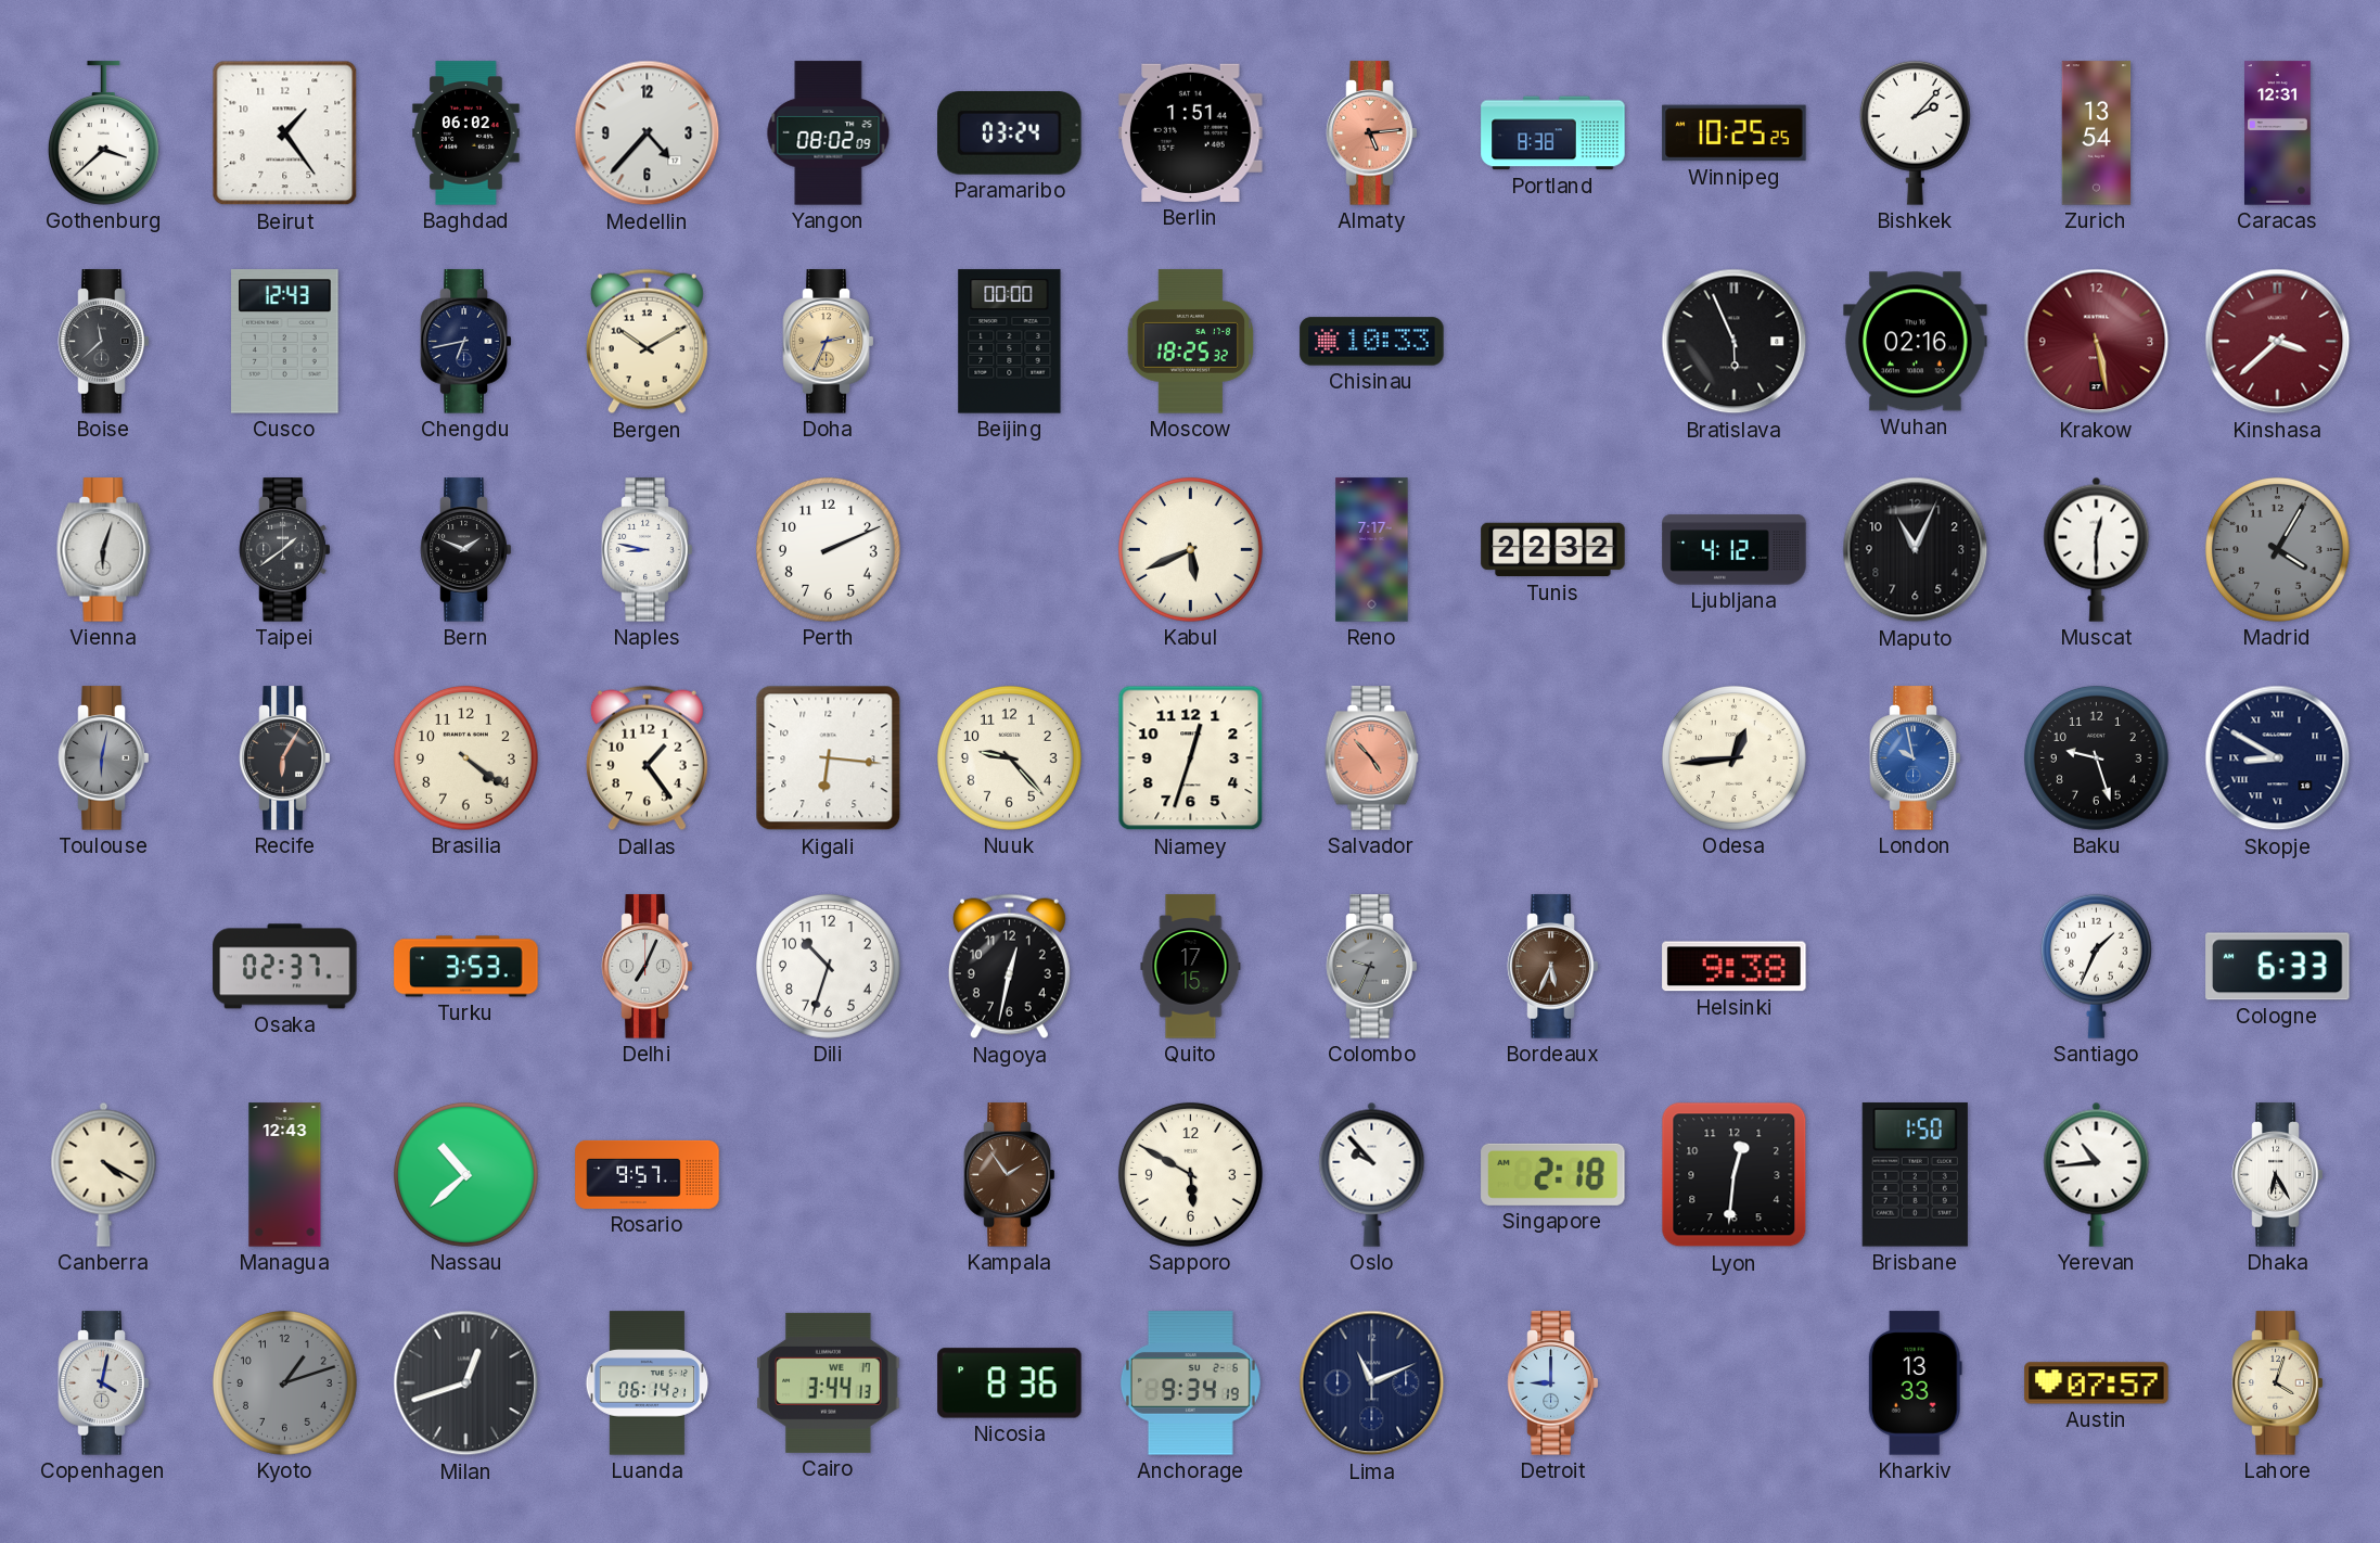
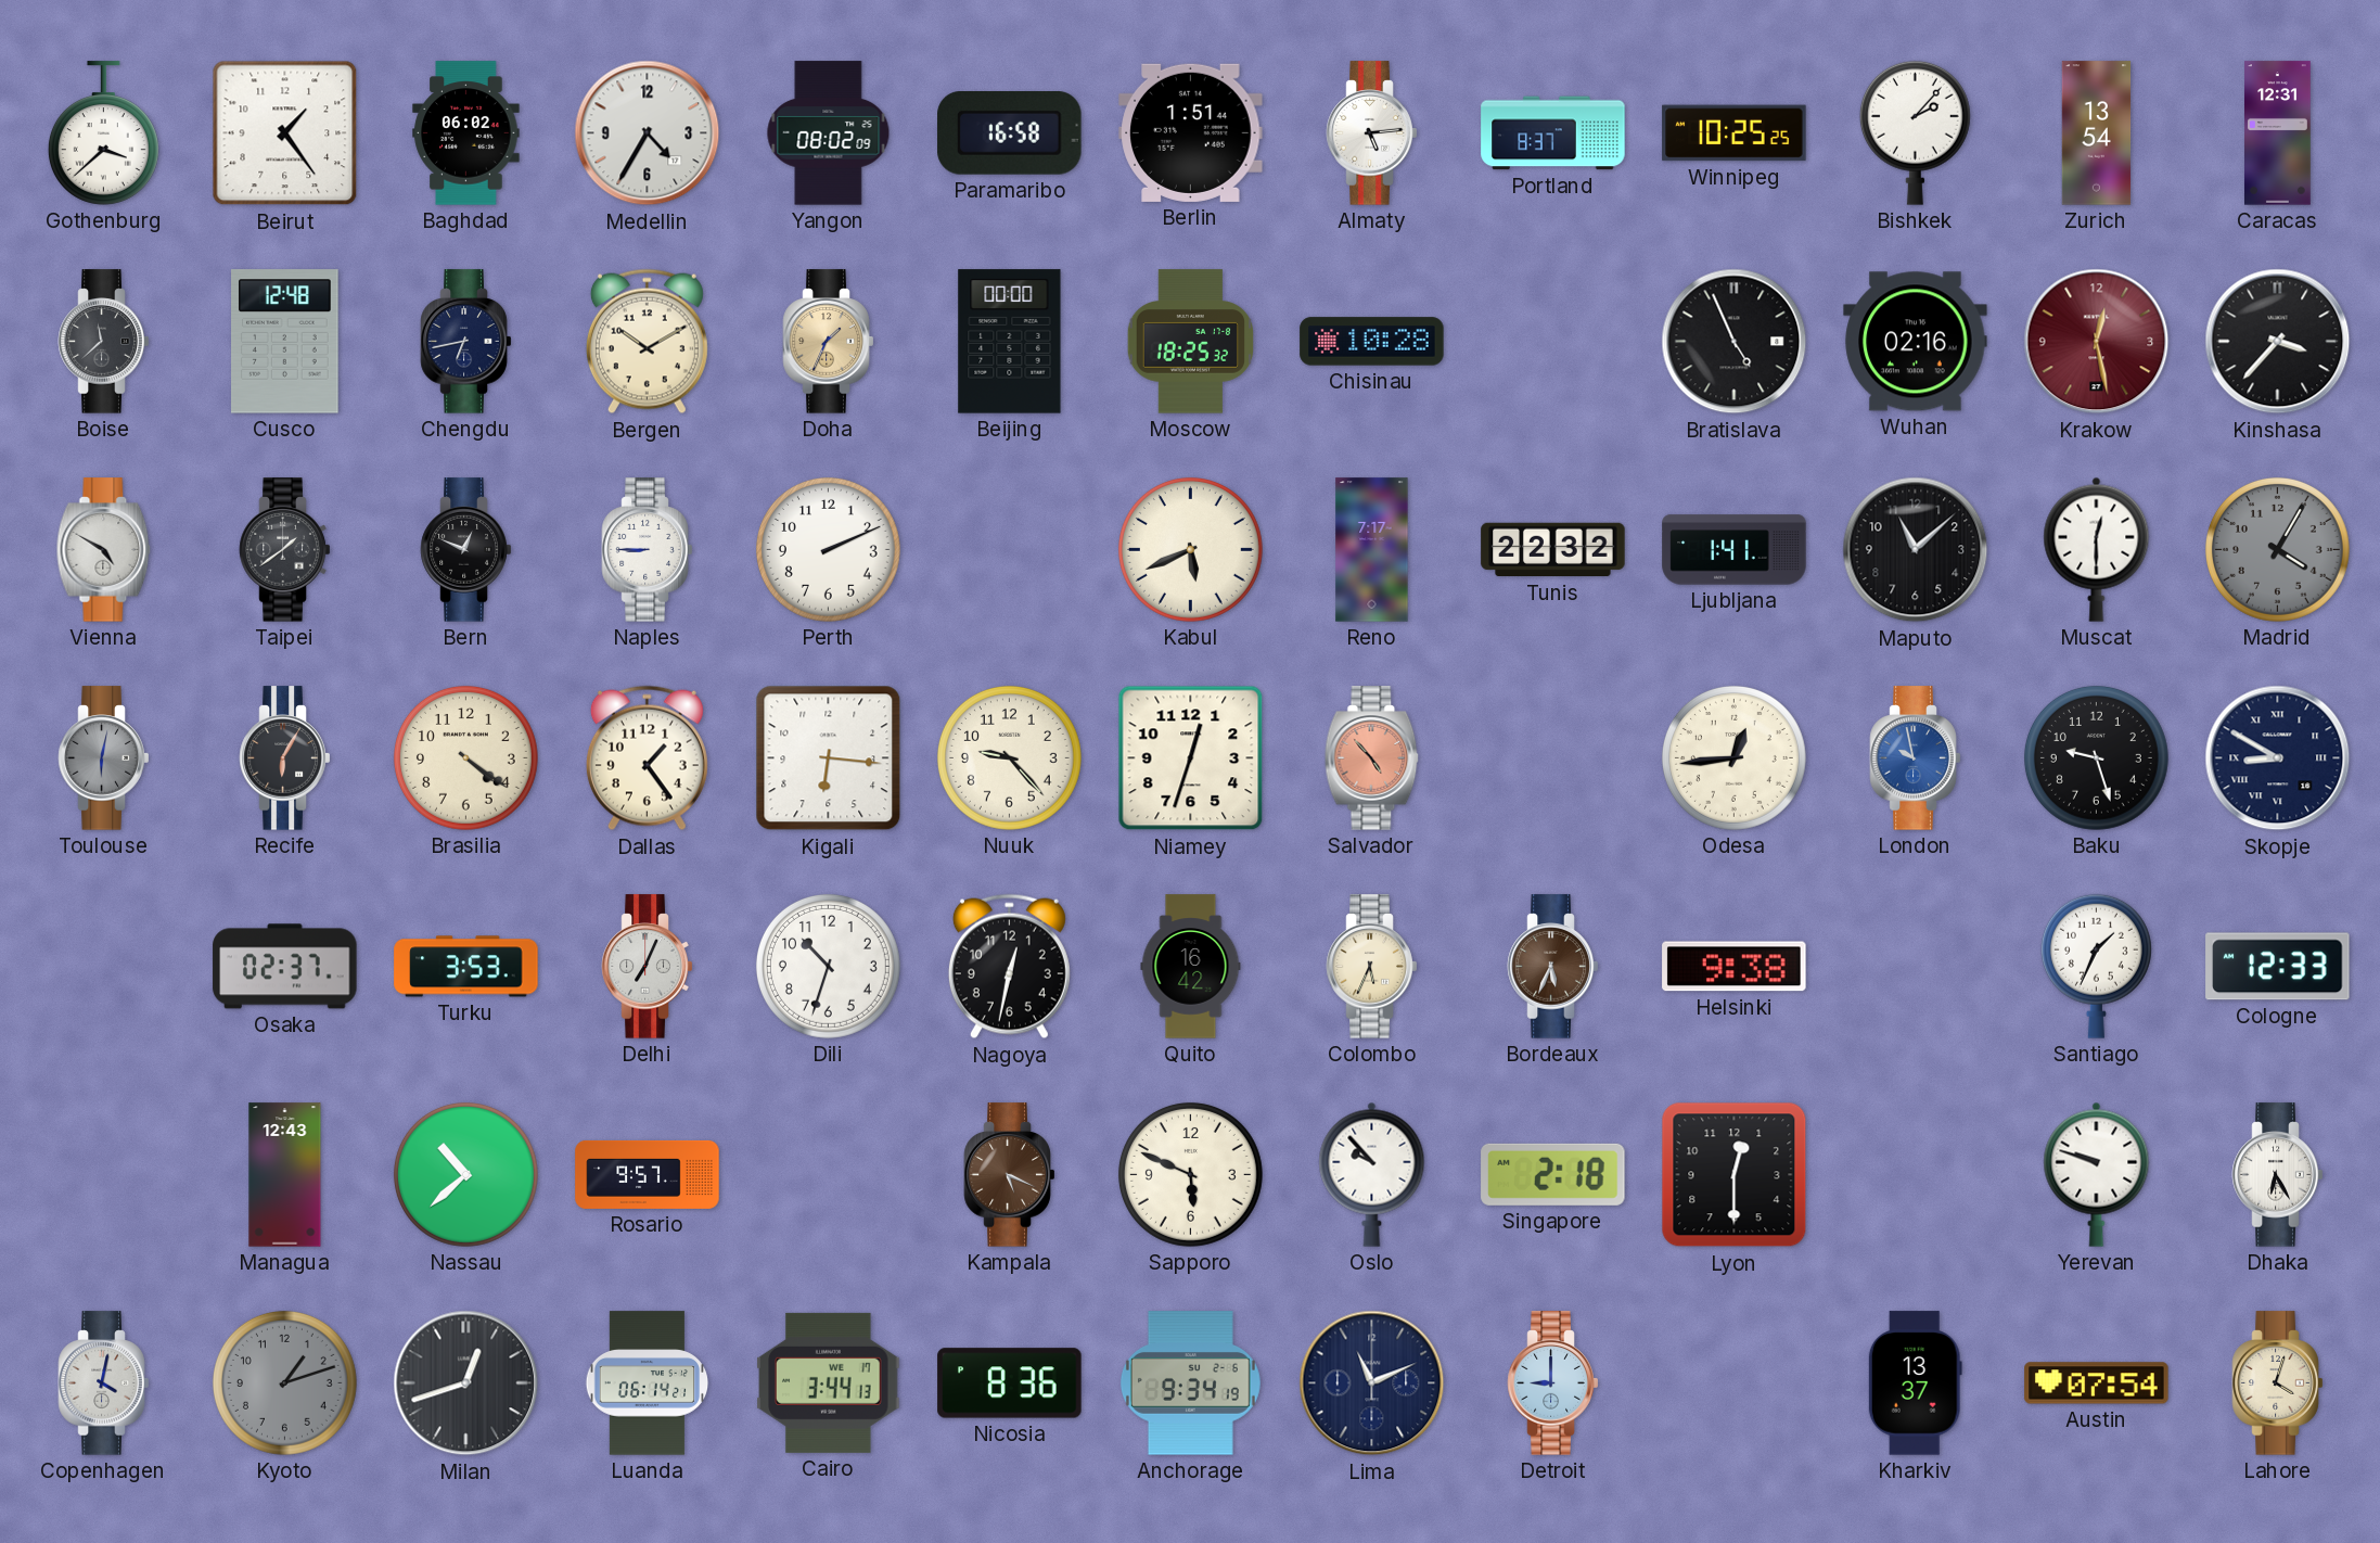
Medellin: 4:37 -> 4:35
Paramaribo: 03:24 -> 16:58
Almaty dial: salmon -> white
Portland: 8:38 -> 8:37
Cusco: 12:43 -> 12:48
Doha: 2:34 -> 1:34
Chisinau: 10:33 -> 10:28
Bratislava: 5:56 -> 4:56
Krakow: 5:28 -> 12:28
Kinshasa: 3:38 -> 3:37
Kinshasa dial: burgundy -> black
Vienna: 6:03 -> 4:50
Bern: 1:49 -> 12:49
Naples: 8:47 -> 8:45
Ljubljana: 4:12 -> 1:41
Maputo: 11:04 -> 11:08
Quito: 17:15 -> 16:42
Colombo: 9:34 -> 5:34
Colombo dial: grey -> cream
Cologne: 6:33 -> 12:33
Canberra: 4:20 -> none
Kampala: 1:54 -> 5:19
Sapporo: 5:50 -> 5:49
Lyon: 12:31 -> 12:30
Brisbane: 1:50 -> none
Yerevan: 10:44 -> 9:48
Kharkiv: 13:33 -> 13:37
Austin: 07:57 -> 07:54
